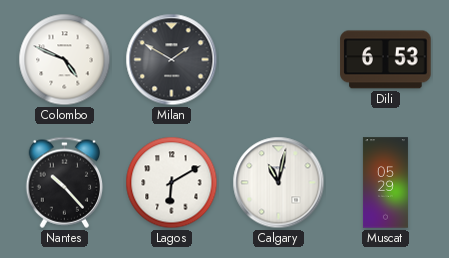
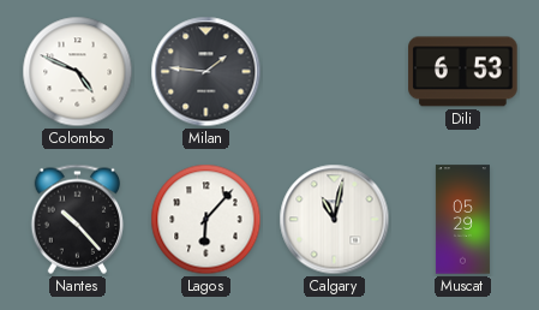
Milan: 1:50 -> 1:46
Lagos: 6:10 -> 6:07
